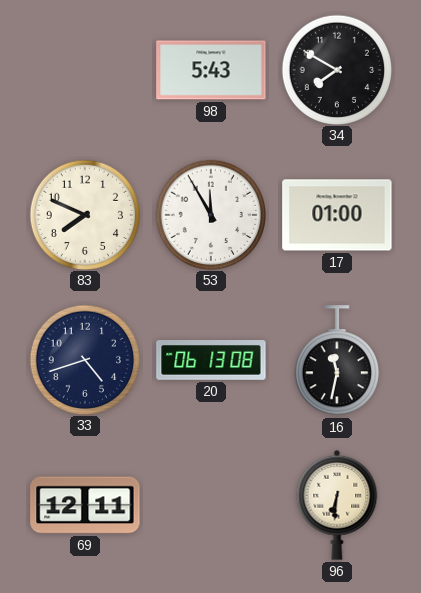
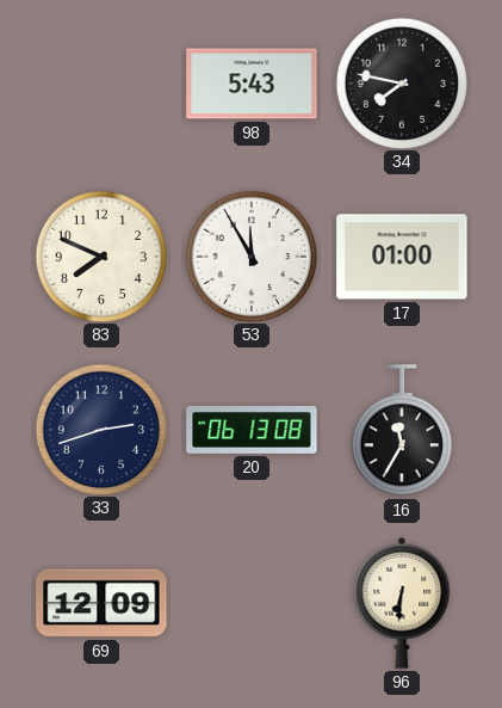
34: 7:50 -> 7:47
33: 4:42 -> 2:42
16: 11:32 -> 11:35
69: 12:11 -> 12:09
